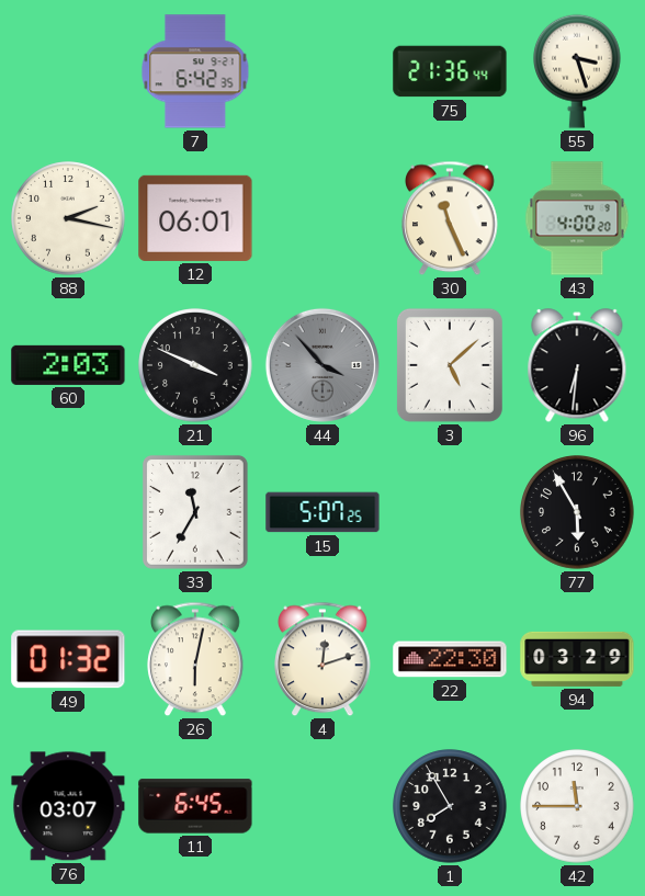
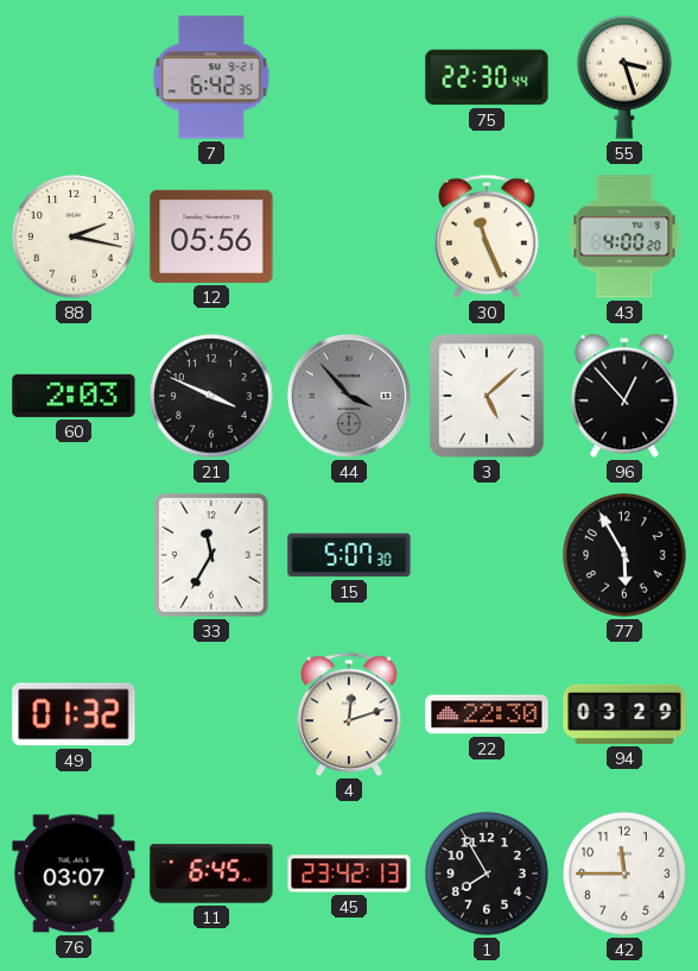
75: 21:36 -> 22:30
12: 06:01 -> 05:56
96: 6:31 -> 12:53
15: 5:07:25 -> 5:07:30
26: 6:02 -> none
45: none -> 23:42
